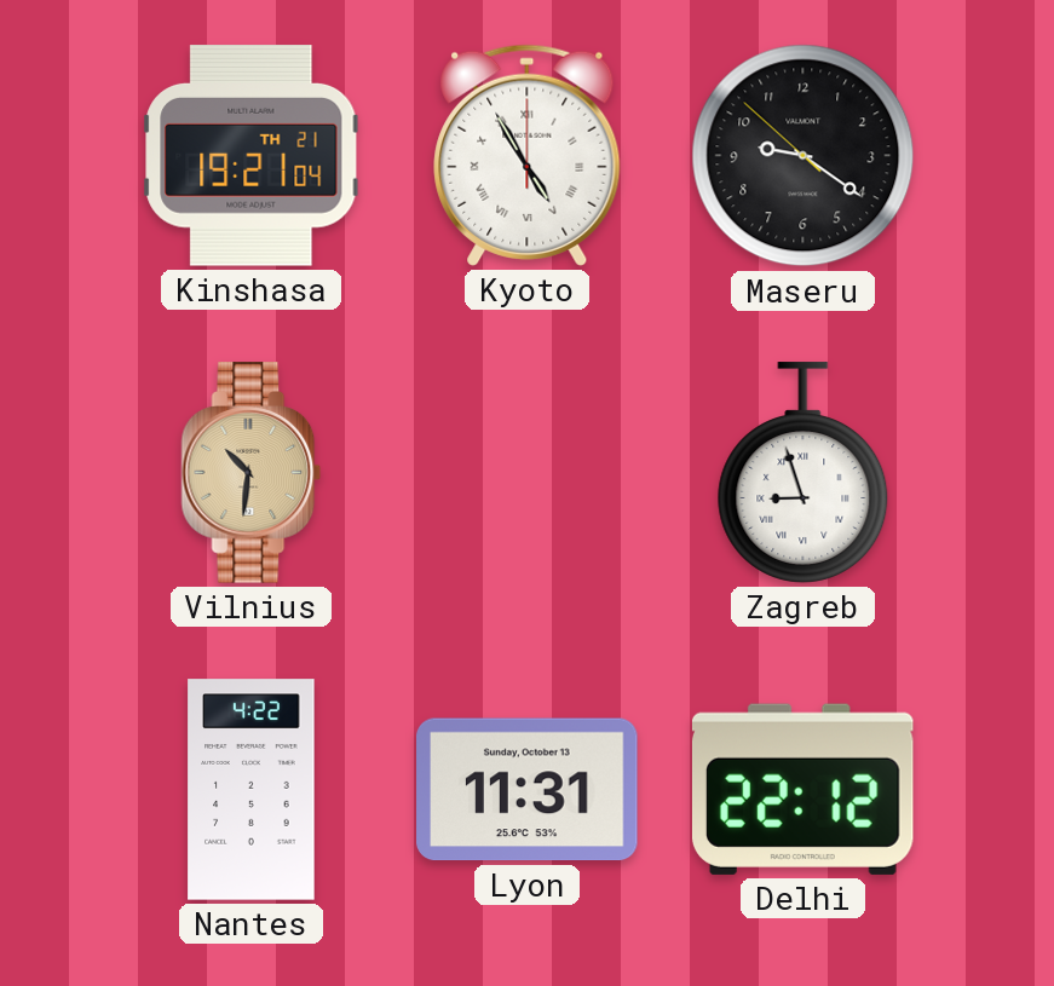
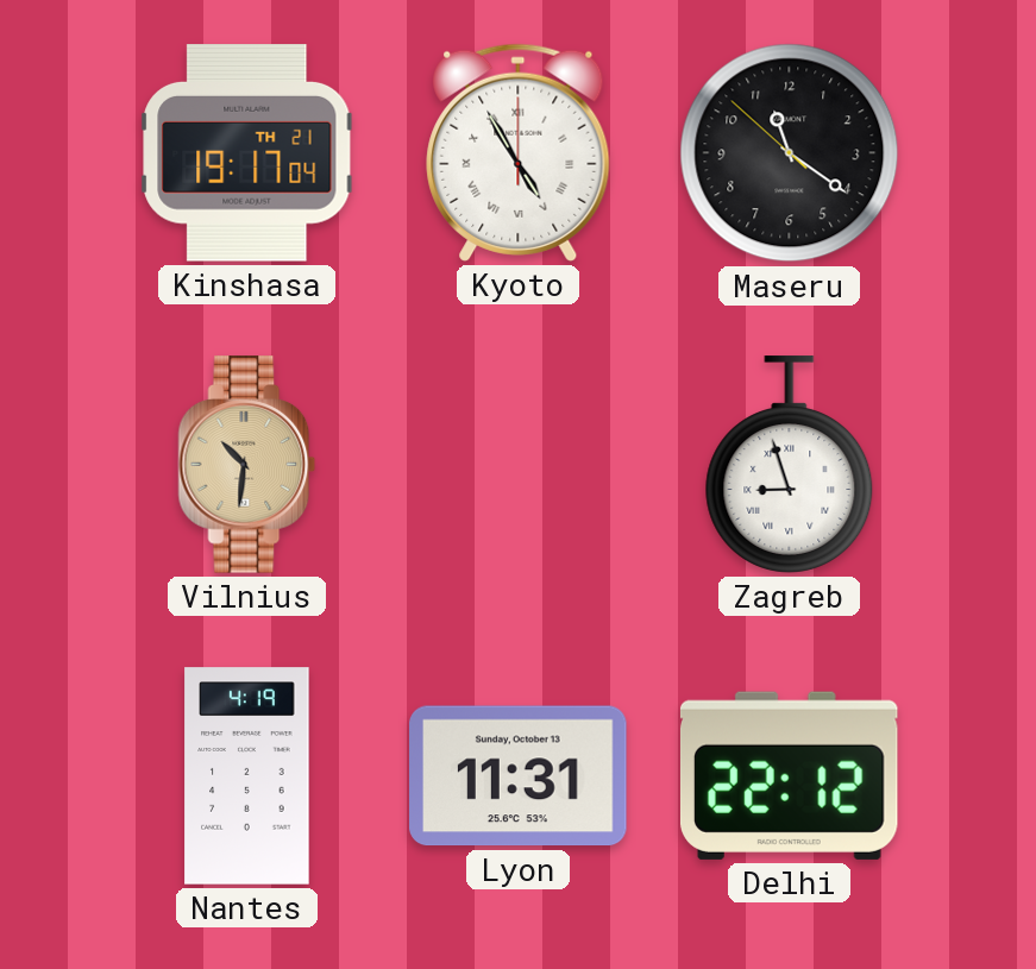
Kinshasa: 19:21 -> 19:17
Maseru: 9:20 -> 11:20
Nantes: 4:22 -> 4:19
